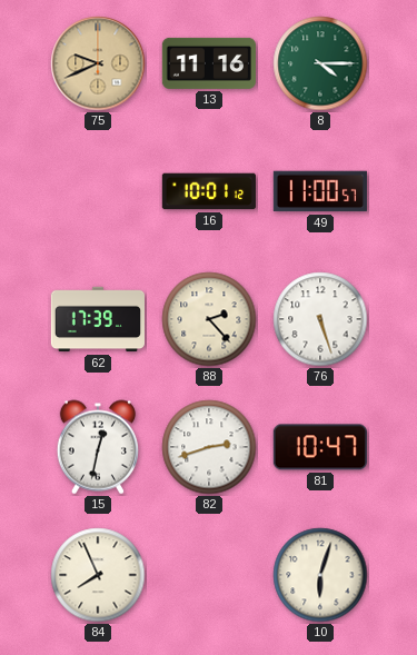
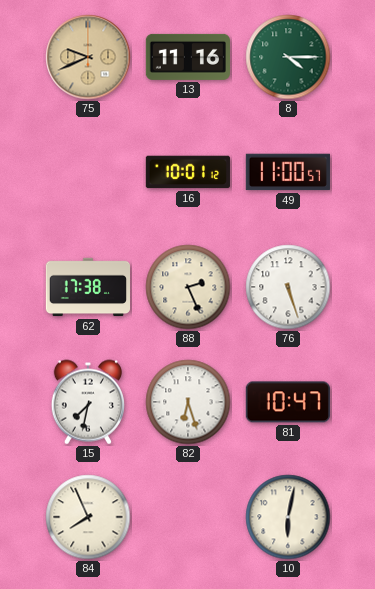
62: 17:39 -> 17:38
88: 2:23 -> 2:26
15: 12:32 -> 7:32
82: 2:42 -> 6:27
10: 6:03 -> 6:02
